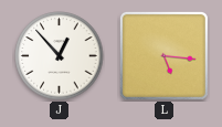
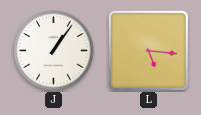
J: 12:53 -> 1:06
